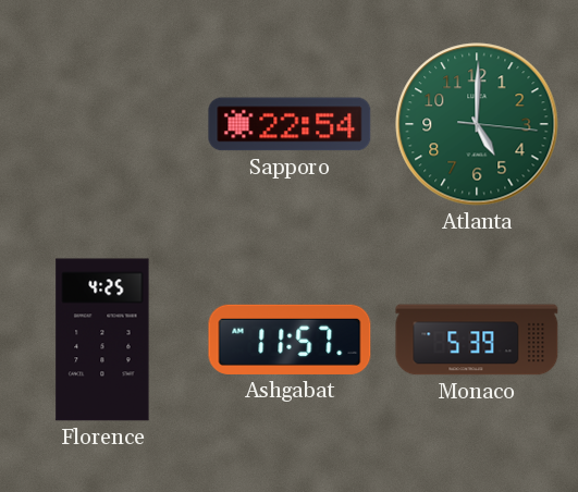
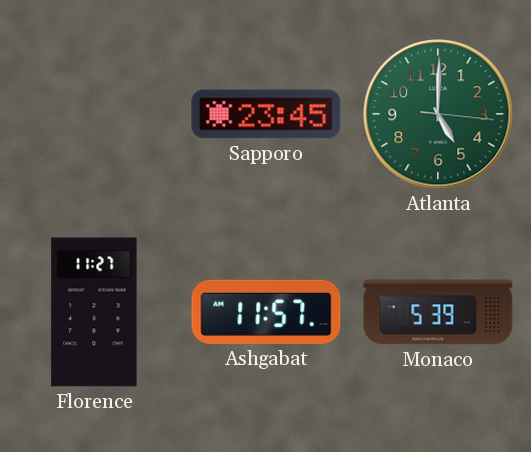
Sapporo: 22:54 -> 23:45
Florence: 4:25 -> 11:27
